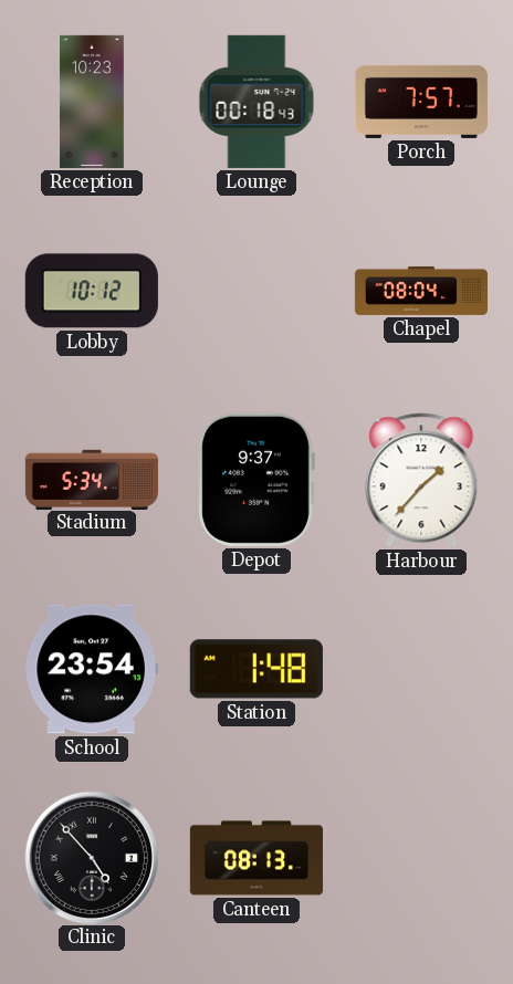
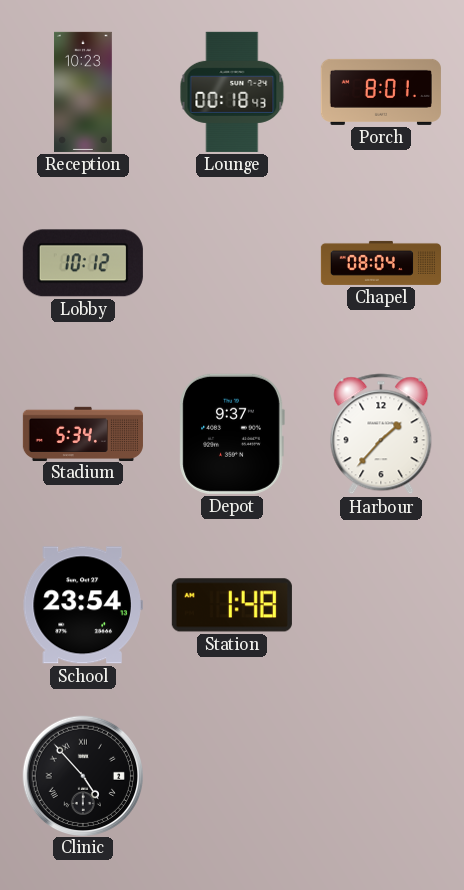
Porch: 7:57 -> 8:01
Canteen: 08:13 -> none
